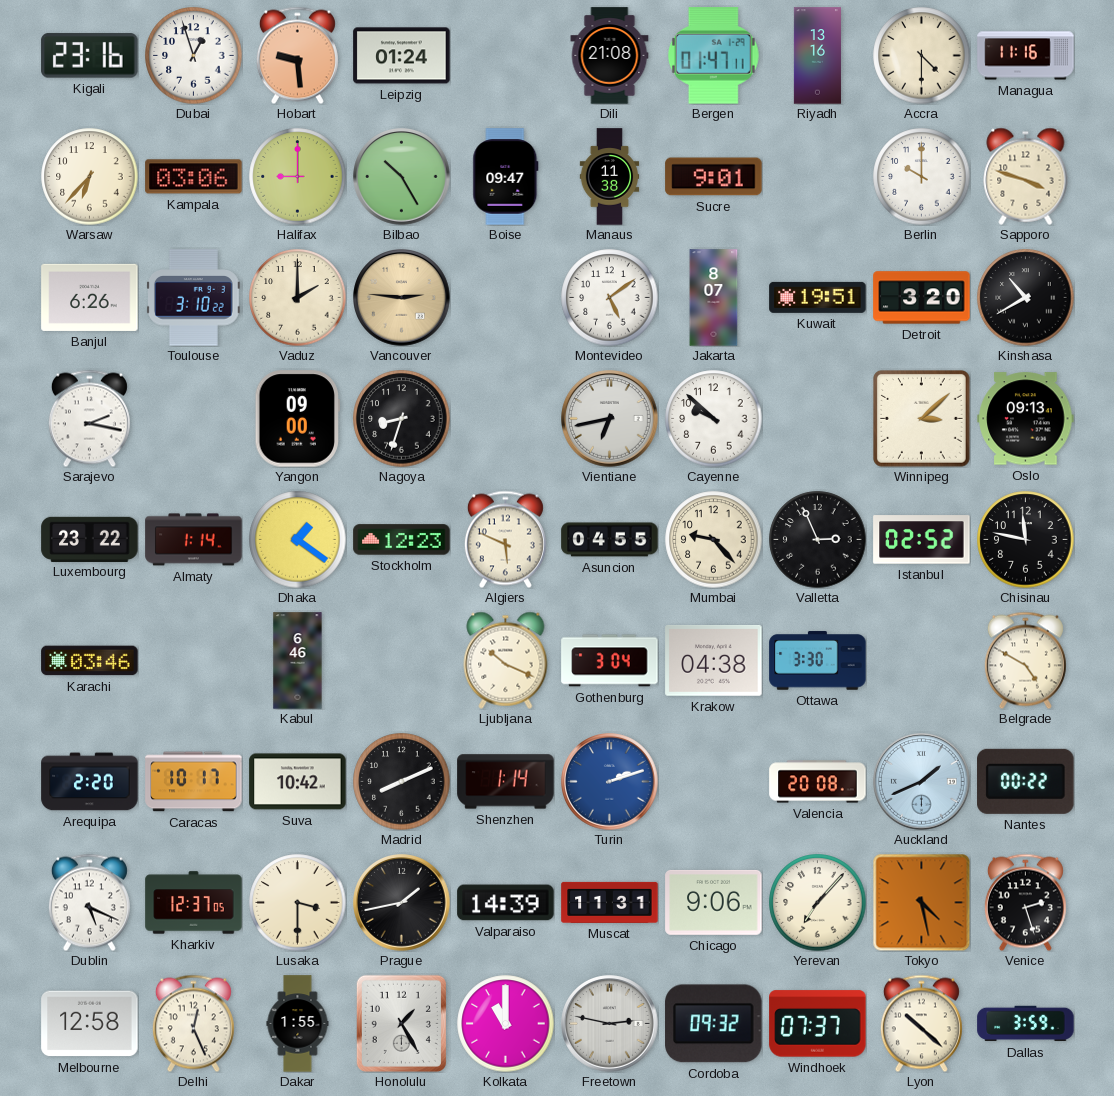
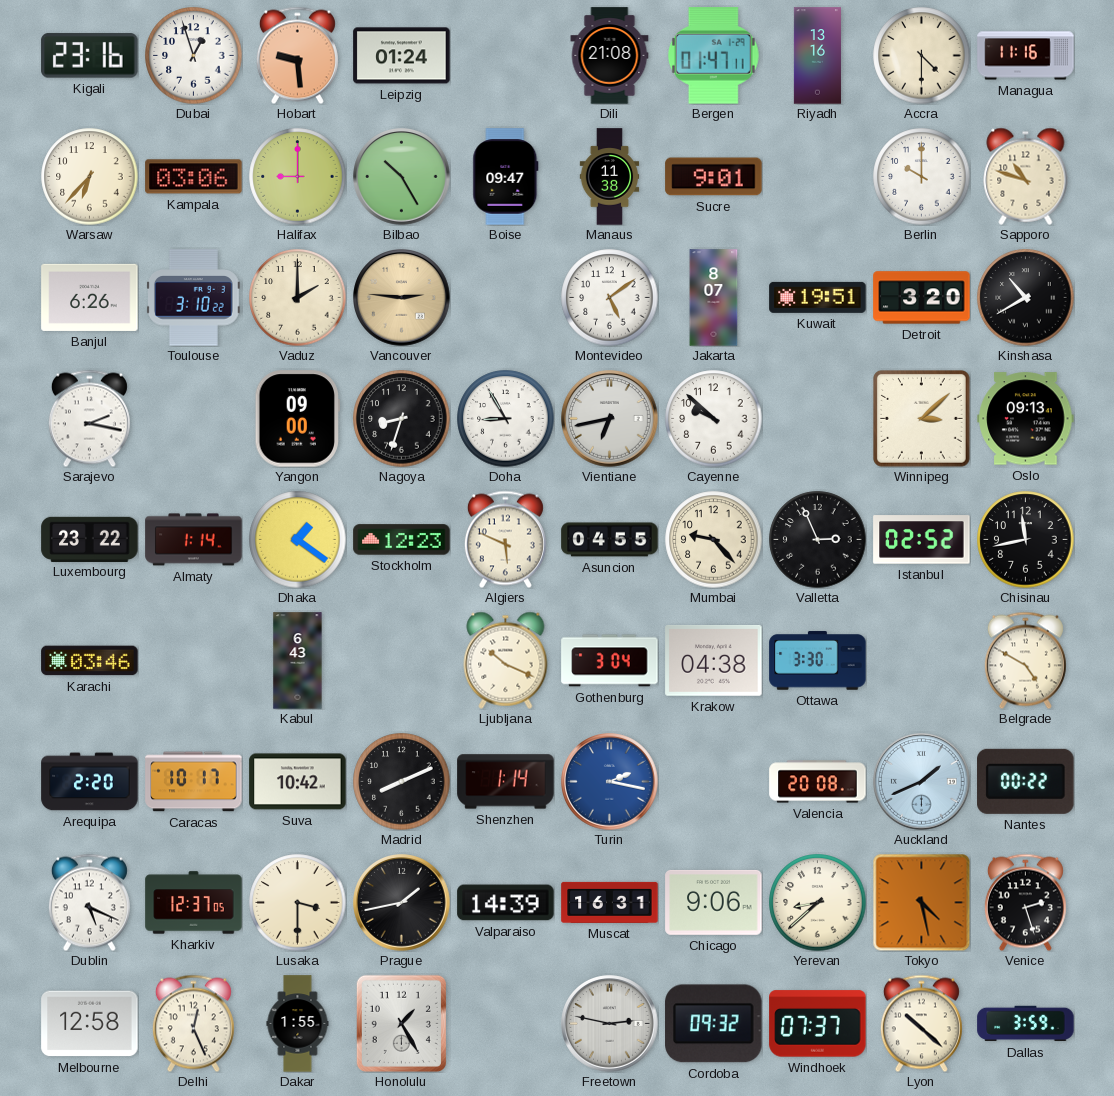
Sapporo: 3:48 -> 10:48
Doha: none -> 8:55
Chisinau: 11:47 -> 11:43
Kabul: 6:46 -> 6:43
Turin: 2:12 -> 2:17
Muscat: 11:31 -> 16:31
Yerevan: 7:07 -> 8:38
Kolkata: 11:00 -> none
